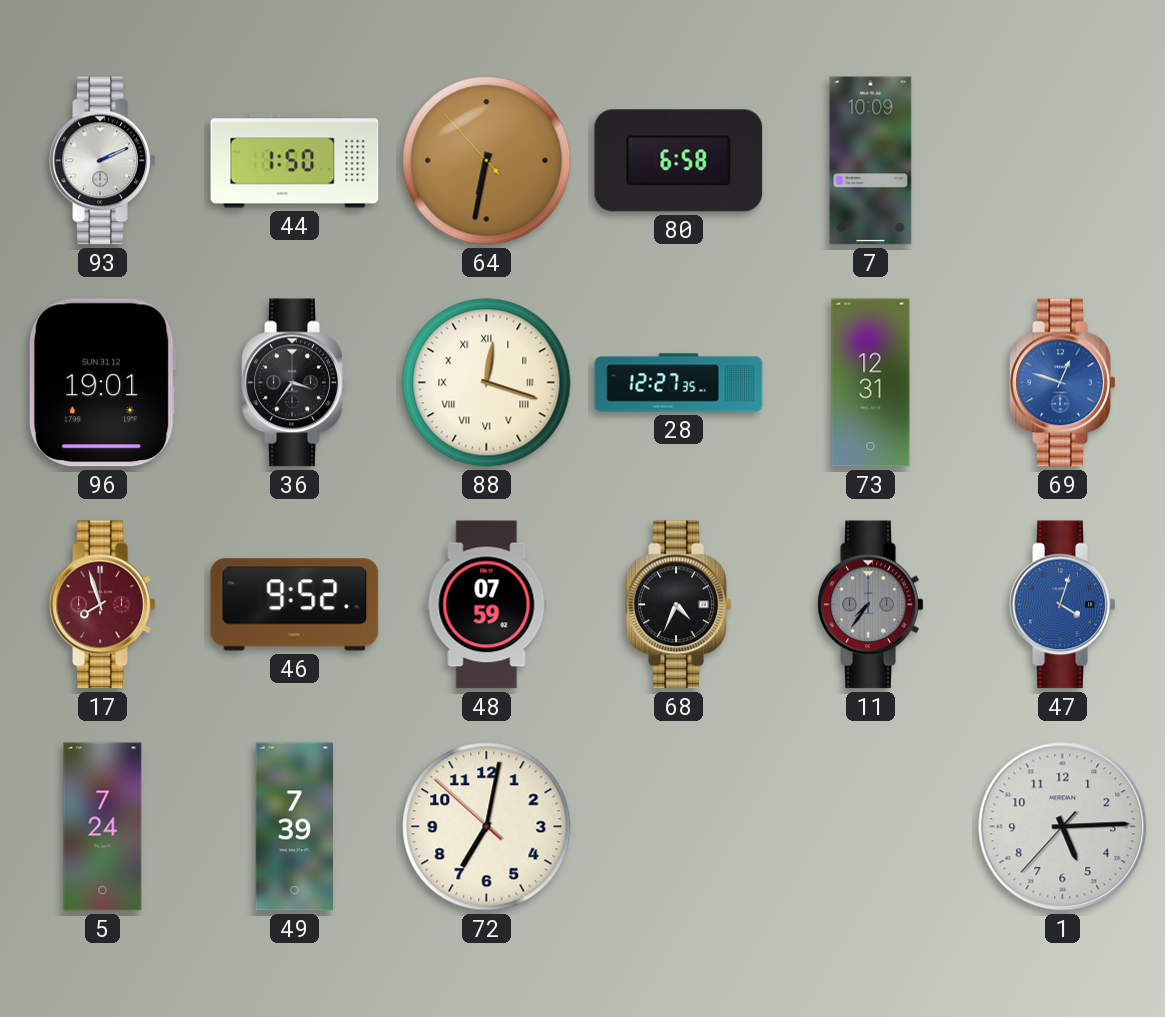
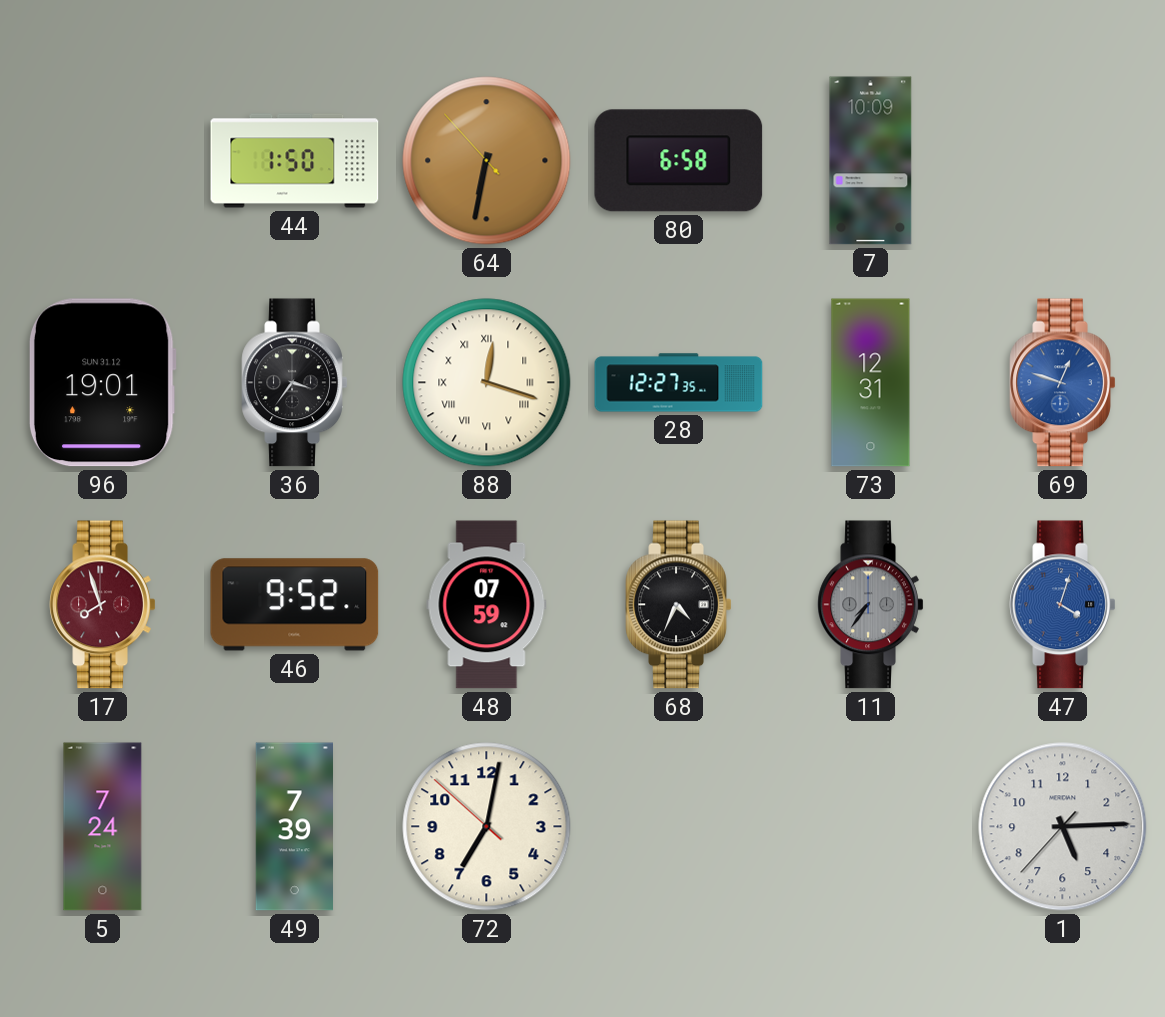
93: 2:11 -> none
